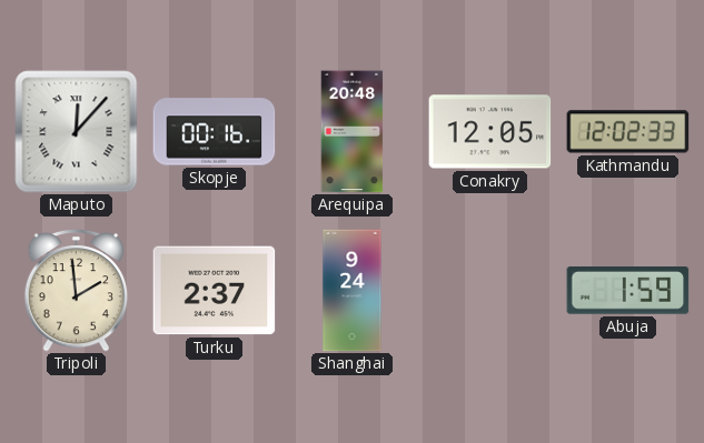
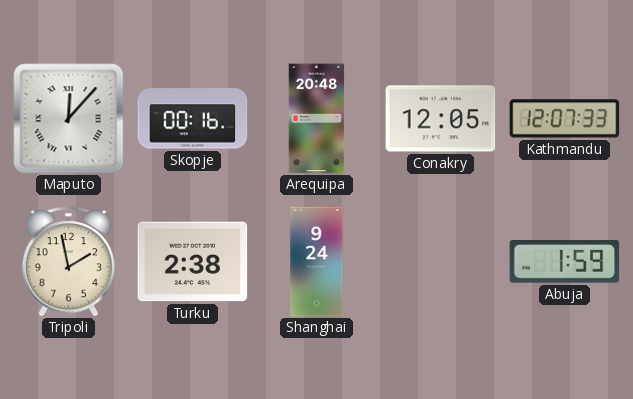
Kathmandu: 12:02 -> 12:07
Tripoli: 1:59 -> 1:58
Turku: 2:37 -> 2:38
